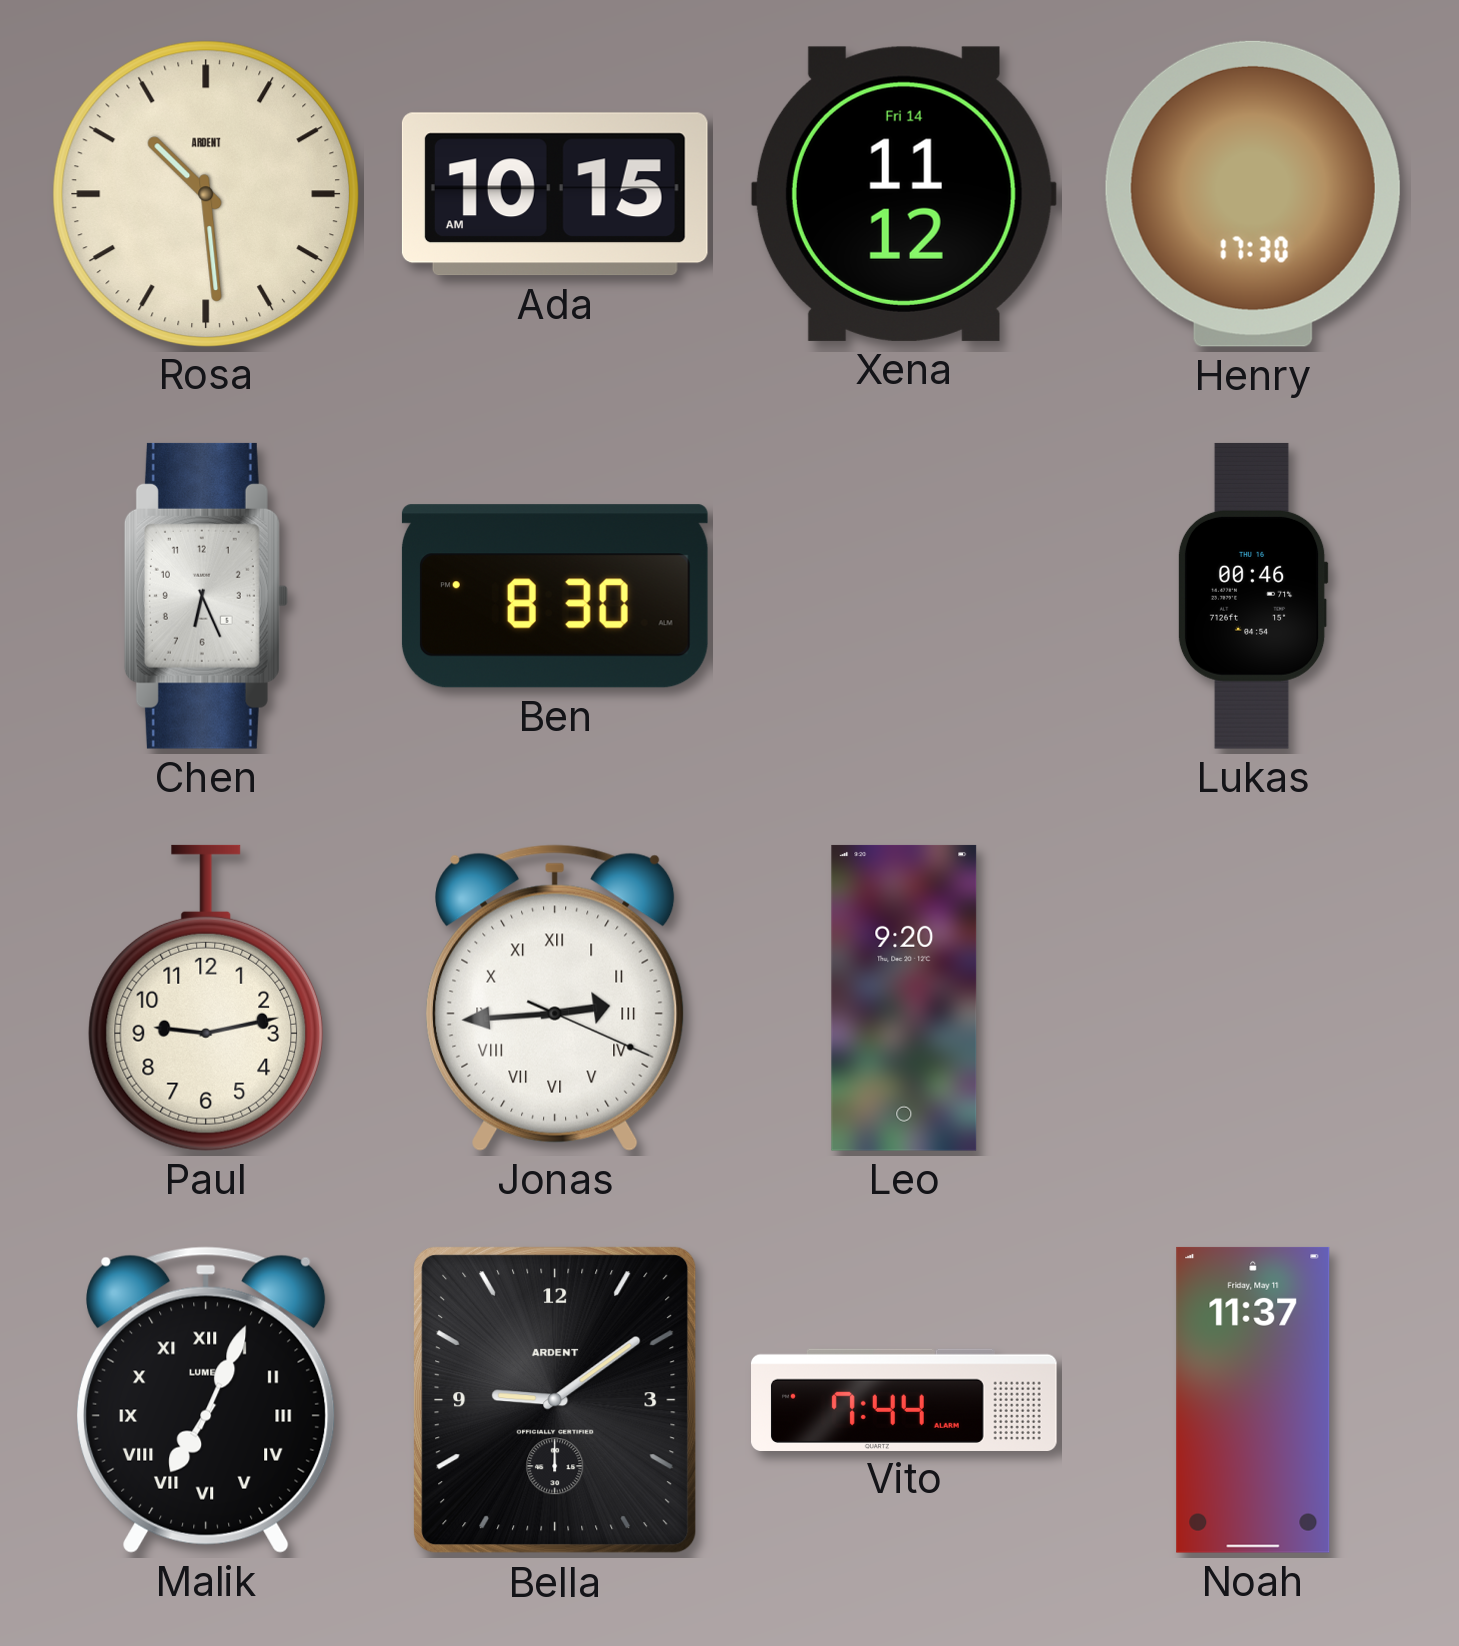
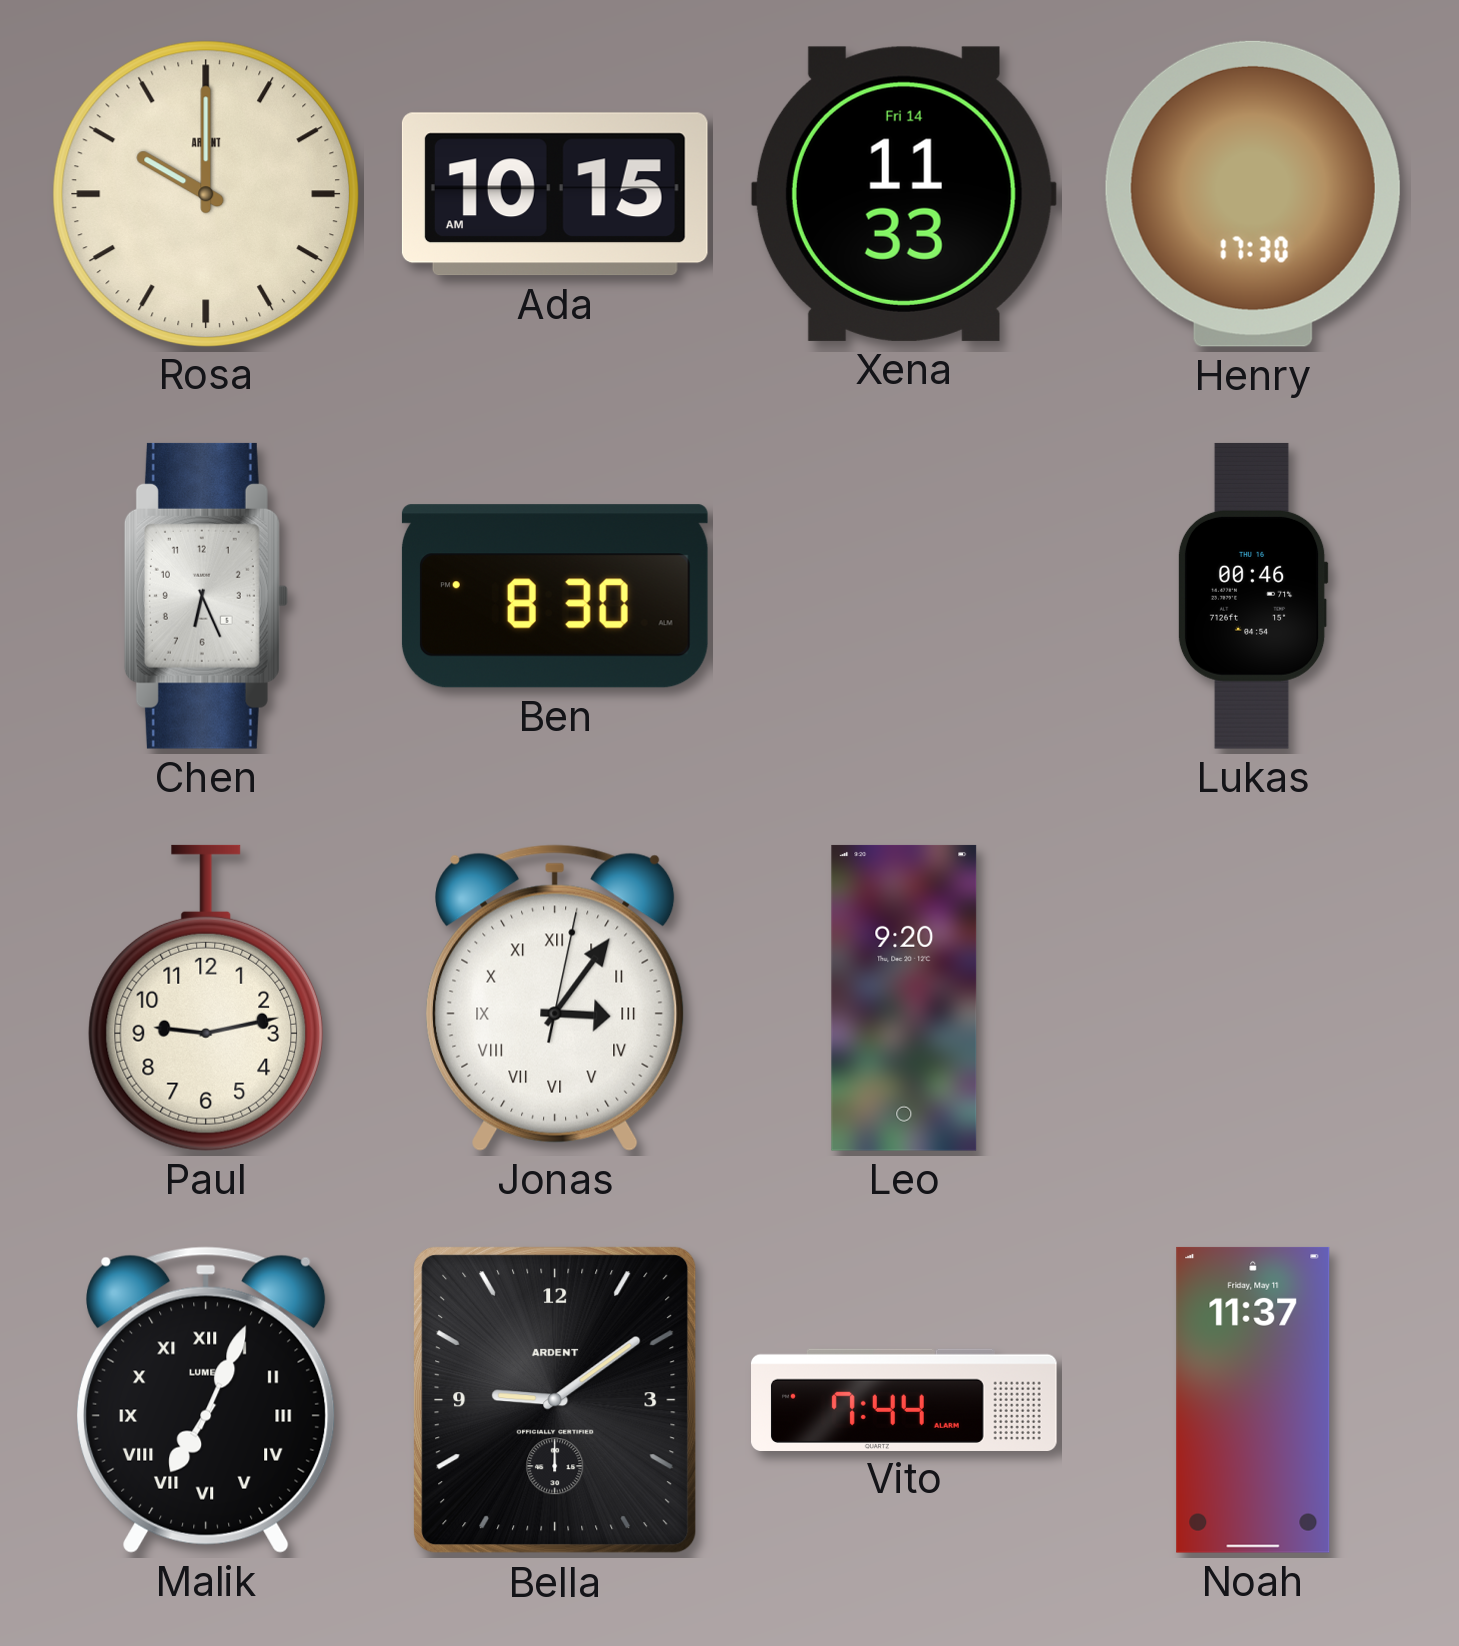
Rosa: 10:29 -> 10:00
Xena: 11:12 -> 11:33
Jonas: 2:44 -> 3:06
